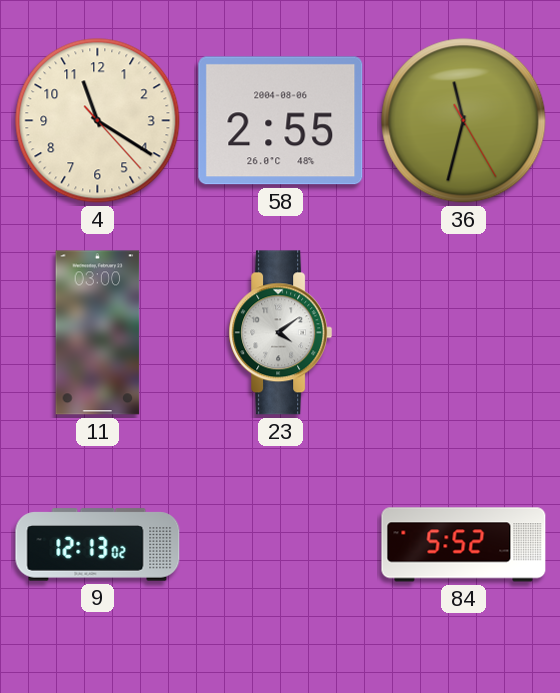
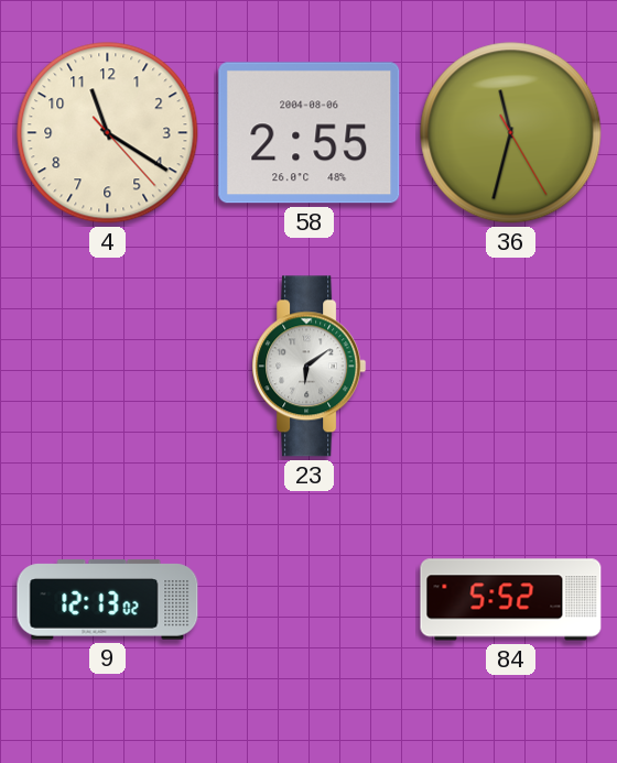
11: 03:00 -> none
23: 4:09 -> 6:09
